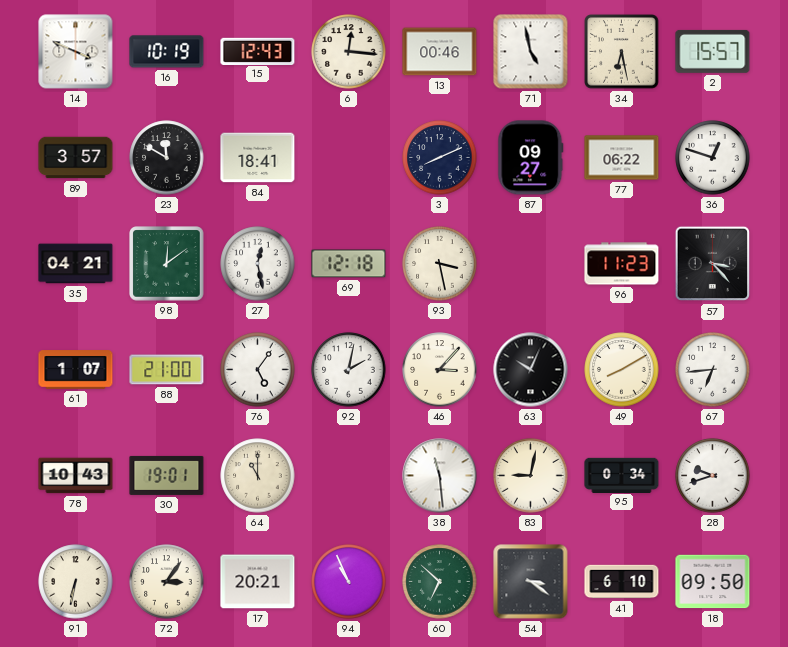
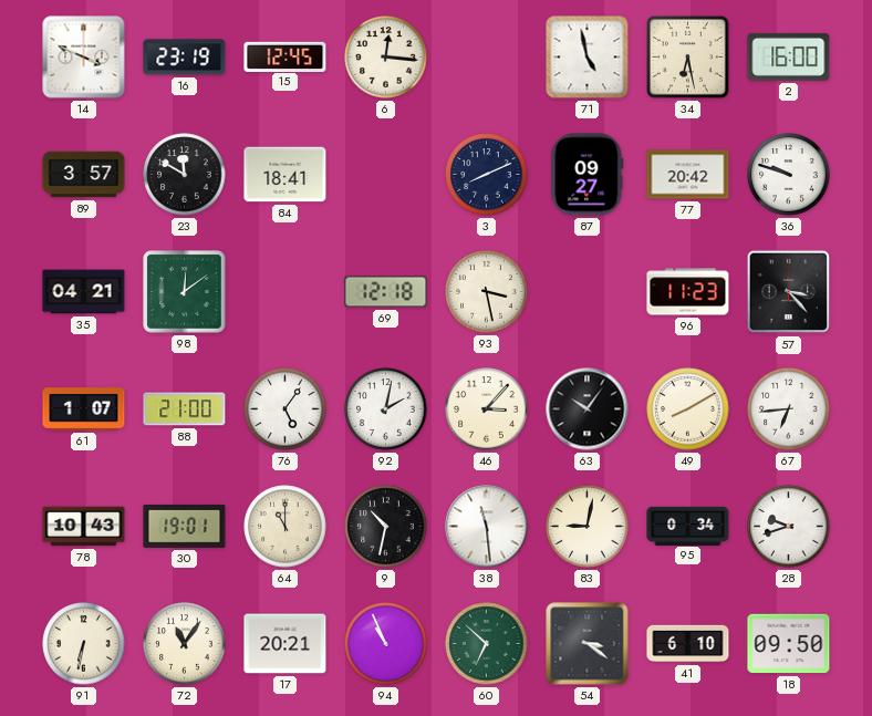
16: 10:19 -> 23:19
15: 12:43 -> 12:45
13: 00:46 -> none
2: 15:57 -> 16:00
77: 06:22 -> 20:42
36: 12:48 -> 9:48
27: 12:28 -> none
63: 10:04 -> 10:06
9: none -> 10:32
72: 3:06 -> 11:06
